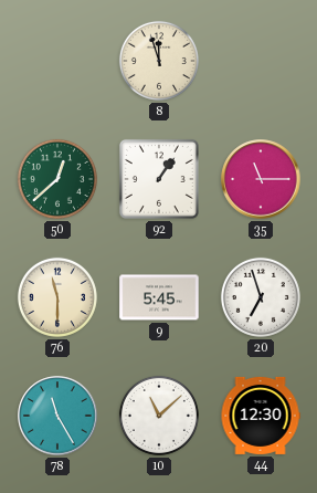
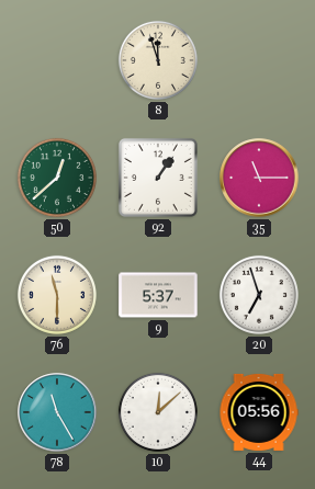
9: 5:45 -> 5:37
10: 11:08 -> 12:08
44: 12:30 -> 05:56
